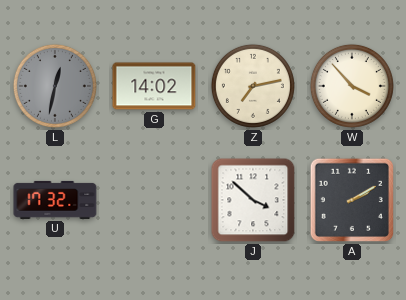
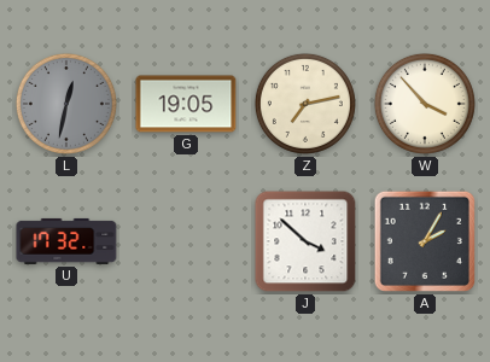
G: 14:02 -> 19:05
A: 2:10 -> 2:05
